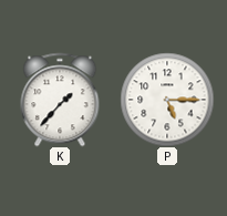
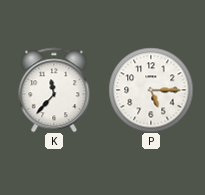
K: 1:37 -> 11:37
